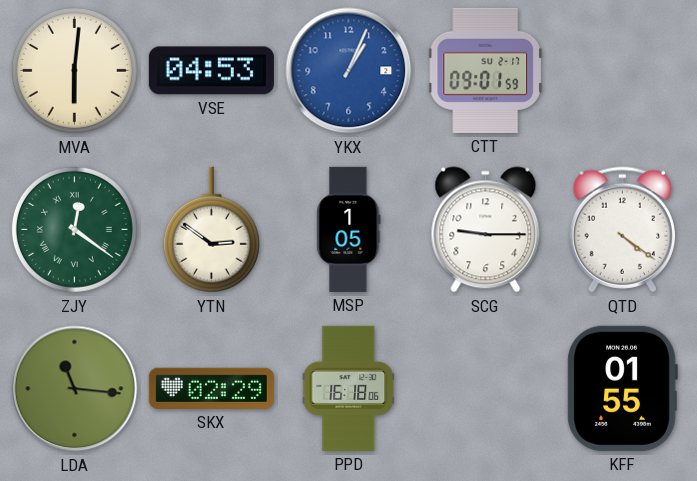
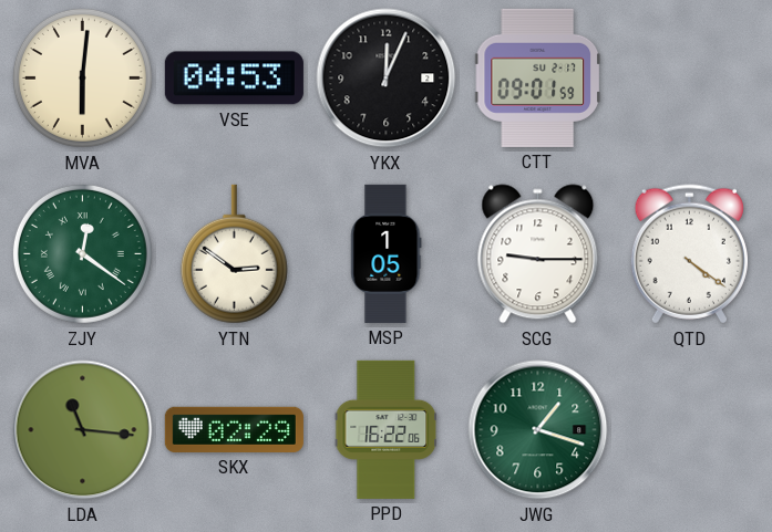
YKX: 1:04 -> 12:04
YKX dial: blue -> black
PPD: 16:18 -> 16:22
JWG: none -> 1:18
KFF: 01:55 -> none
